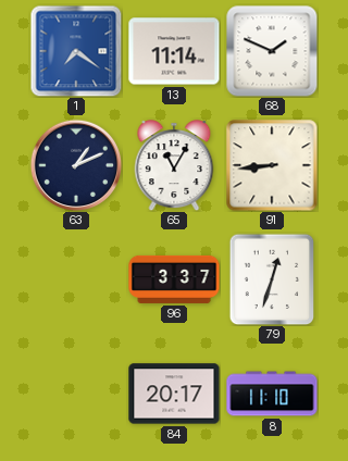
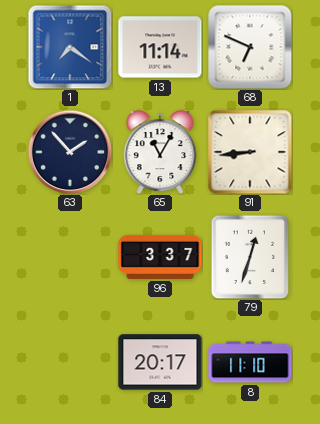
68: 1:49 -> 6:49
63: 1:11 -> 1:53
